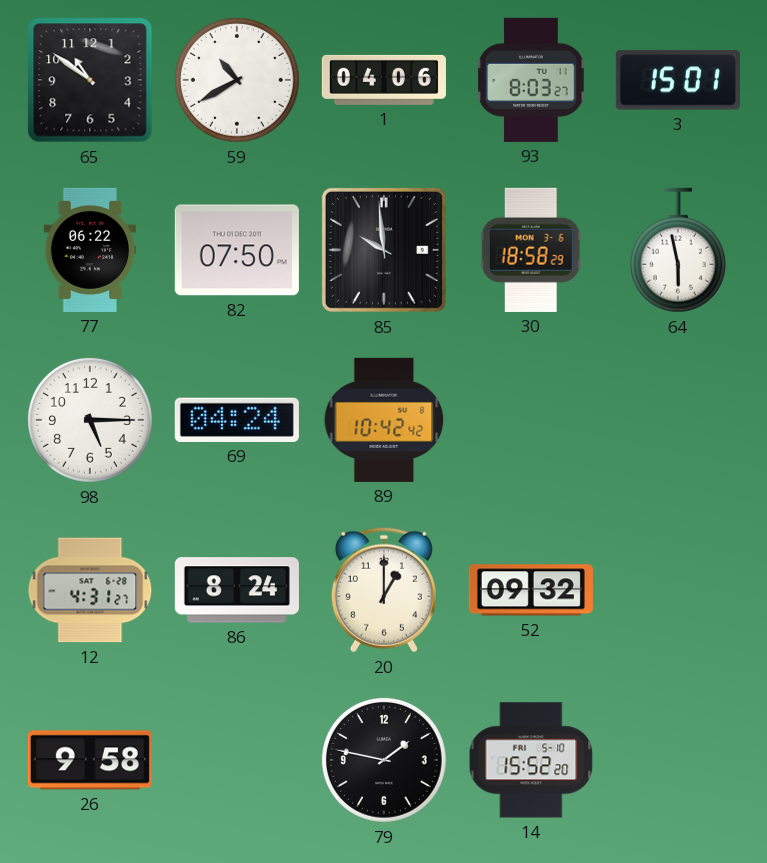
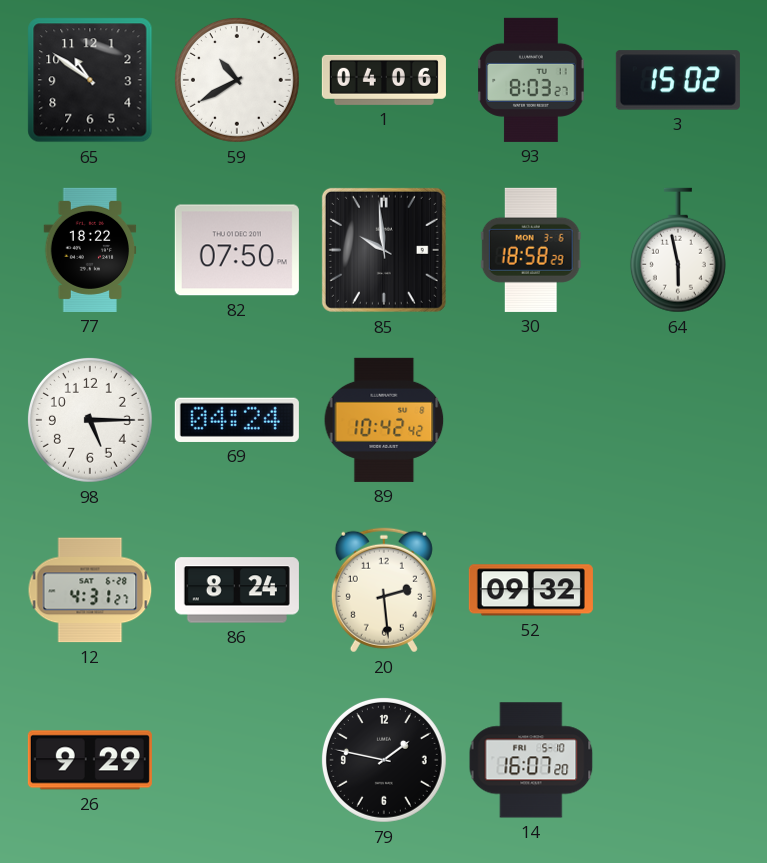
3: 15:01 -> 15:02
77: 06:22 -> 18:22
20: 1:00 -> 2:29
26: 9:58 -> 9:29
14: 15:52 -> 16:07
